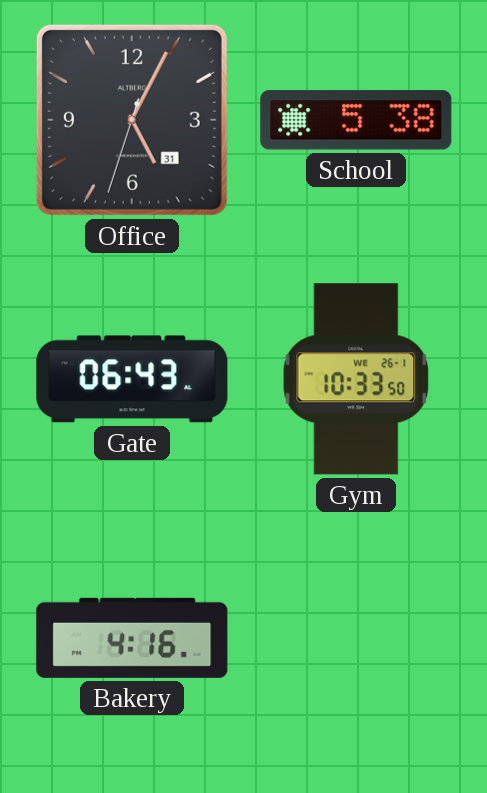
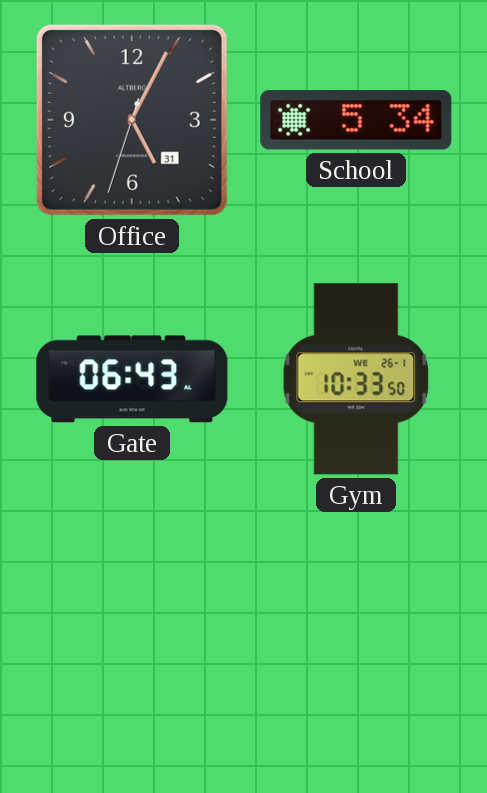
School: 5:38 -> 5:34
Bakery: 4:16 -> none
